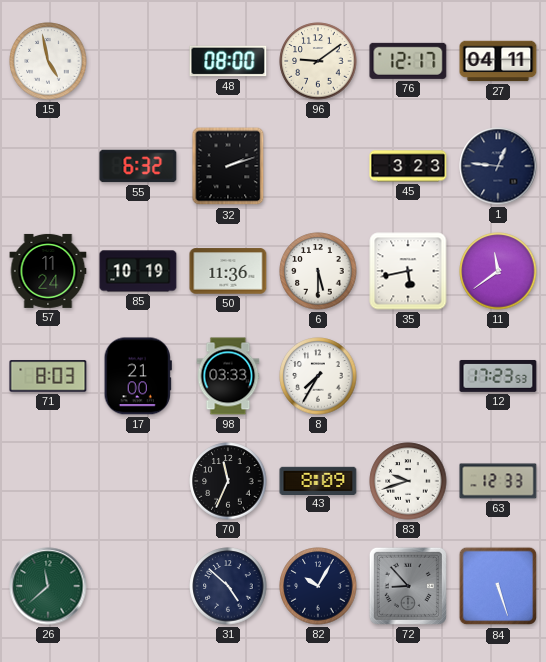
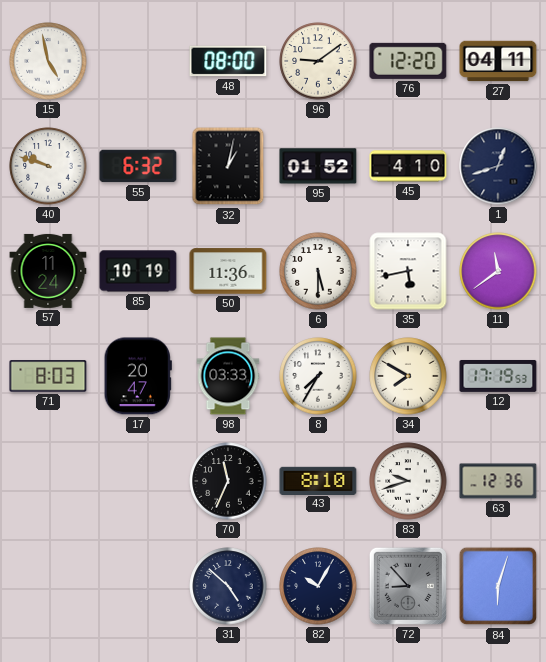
76: 12:17 -> 12:20
40: none -> 9:48
32: 2:12 -> 1:02
95: none -> 01:52
45: 3:23 -> 4:10
1: 12:46 -> 12:42
17: 21:00 -> 20:47
34: none -> 7:50
12: 17:23 -> 17:19
43: 8:09 -> 8:10
63: 12:33 -> 12:36
26: 11:38 -> none
84: 5:27 -> 6:03
